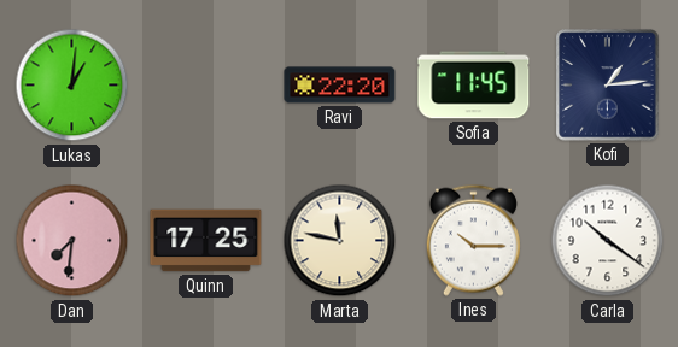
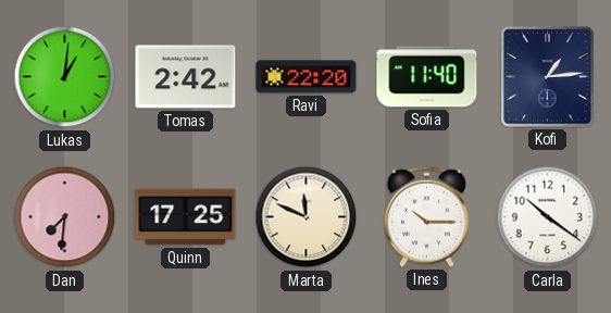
Tomas: none -> 2:42
Sofia: 11:45 -> 11:40
Marta: 11:47 -> 11:49
